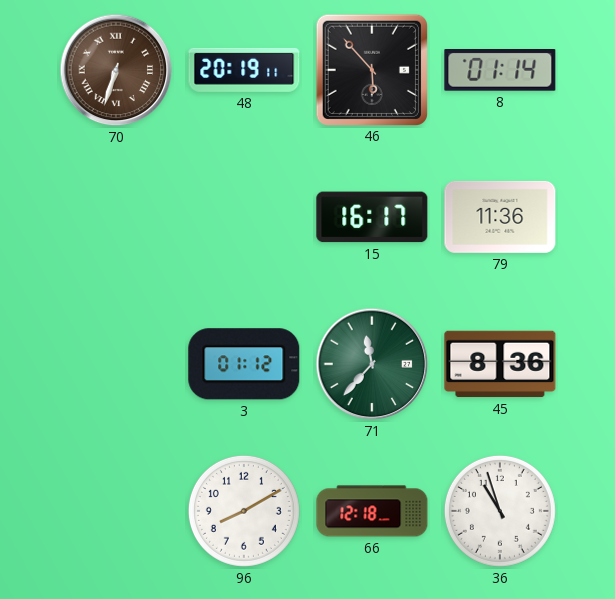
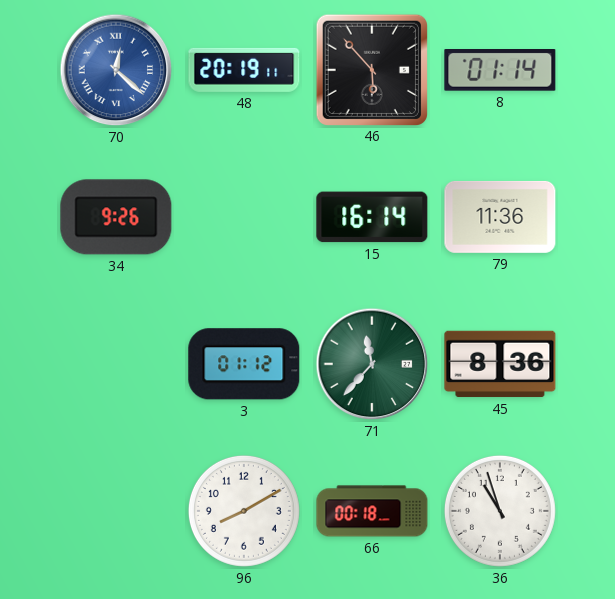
70: 6:33 -> 12:22
70 dial: brown -> blue
34: none -> 9:26
15: 16:17 -> 16:14
66: 12:18 -> 00:18
